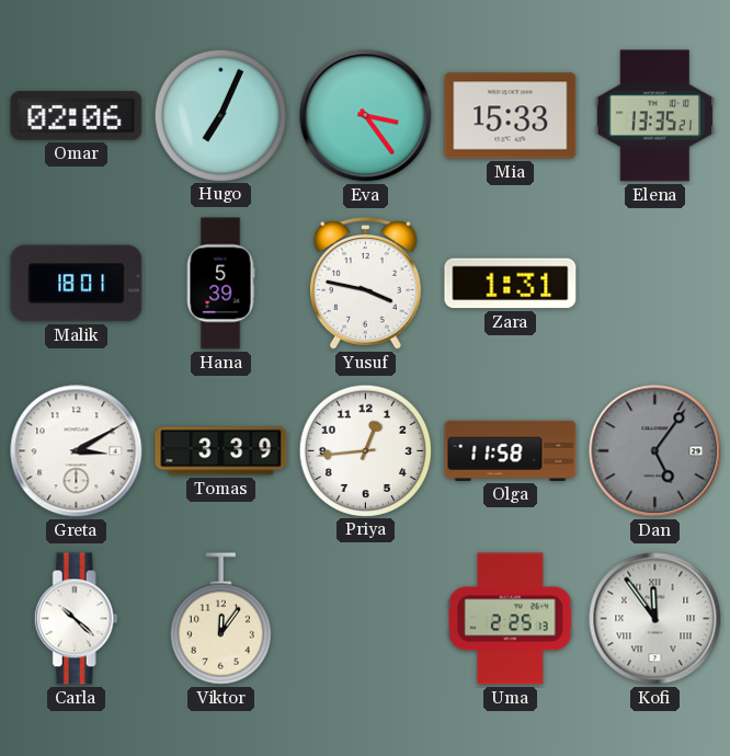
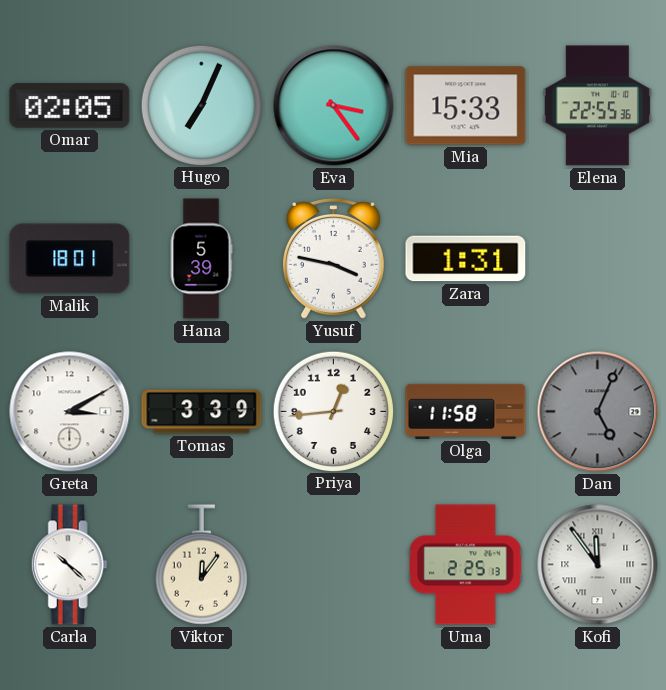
Omar: 02:06 -> 02:05
Elena: 13:35 -> 22:55
Dan: 5:06 -> 5:04
